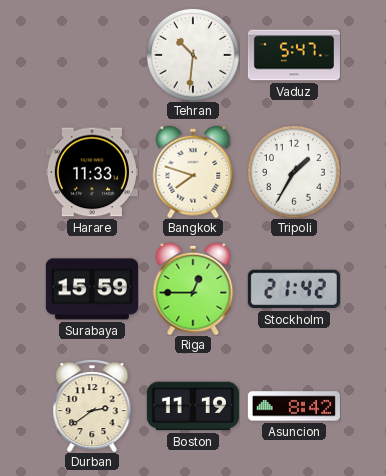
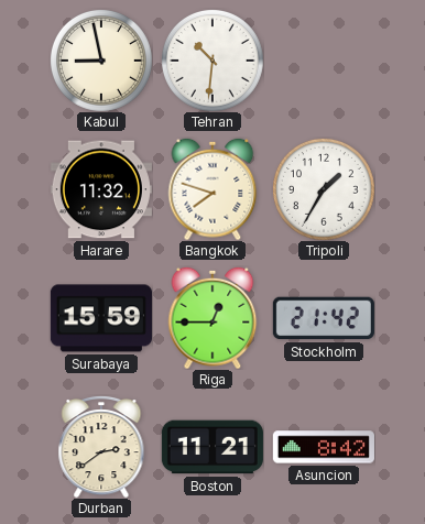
Kabul: none -> 8:58
Vaduz: 5:47 -> none
Harare: 11:33 -> 11:32
Boston: 11:19 -> 11:21
